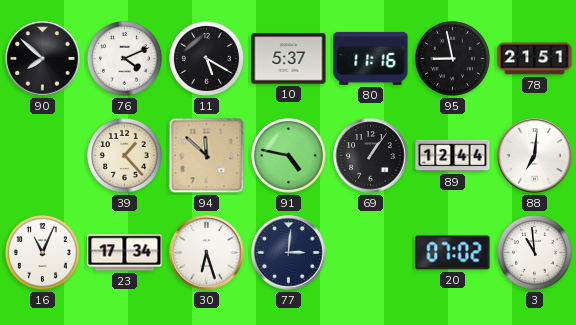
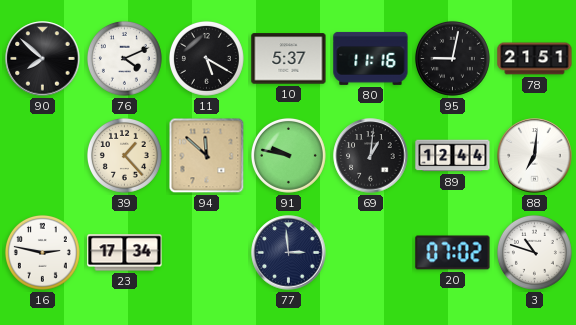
95: 8:58 -> 9:02
91: 4:47 -> 9:47
69: 1:06 -> 1:01
16: 11:04 -> 2:47
30: 6:27 -> none
77: 3:01 -> 2:59
3: 10:59 -> 10:48
